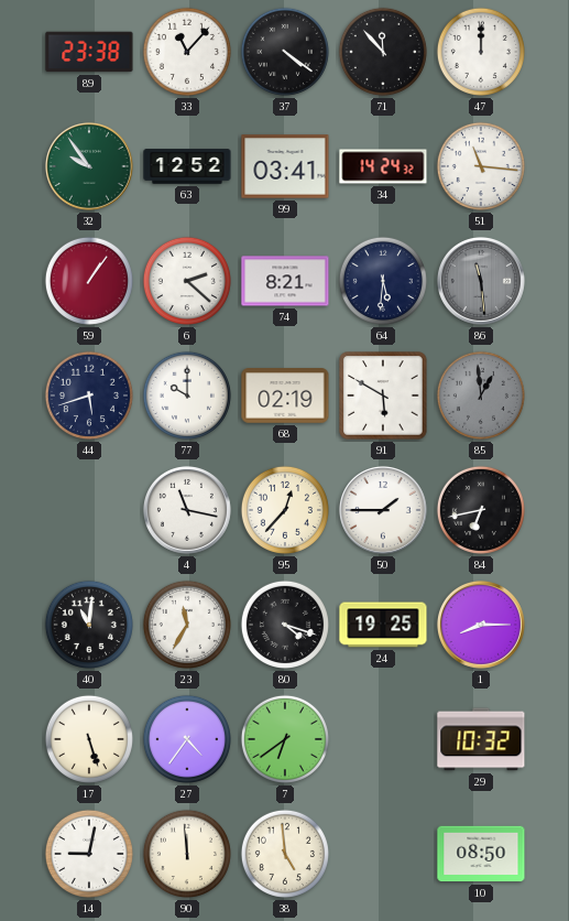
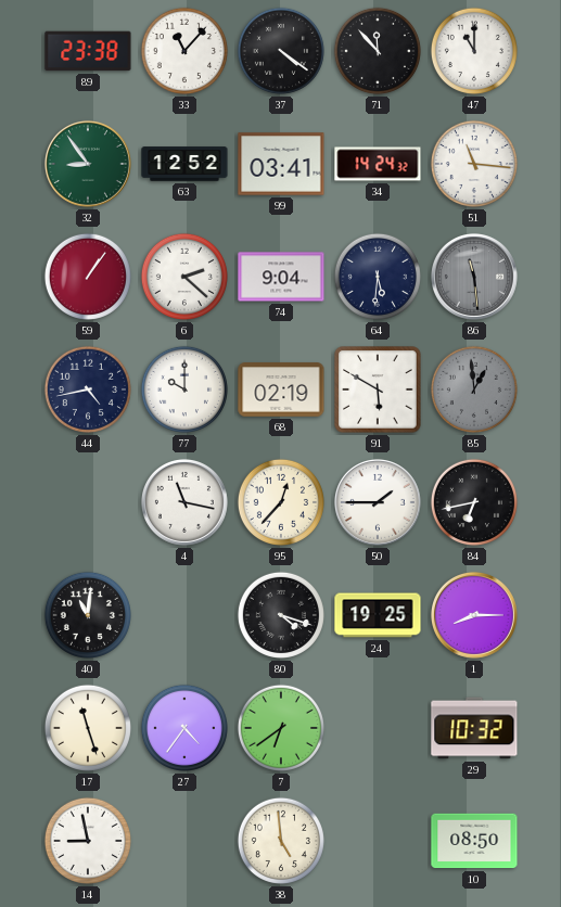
47: 12:00 -> 11:00
32: 9:54 -> 8:54
74: 8:21 -> 9:04
44: 5:42 -> 4:43
23: 11:35 -> none
17: 5:27 -> 11:27
14: 9:02 -> 8:58
90: 11:59 -> none
